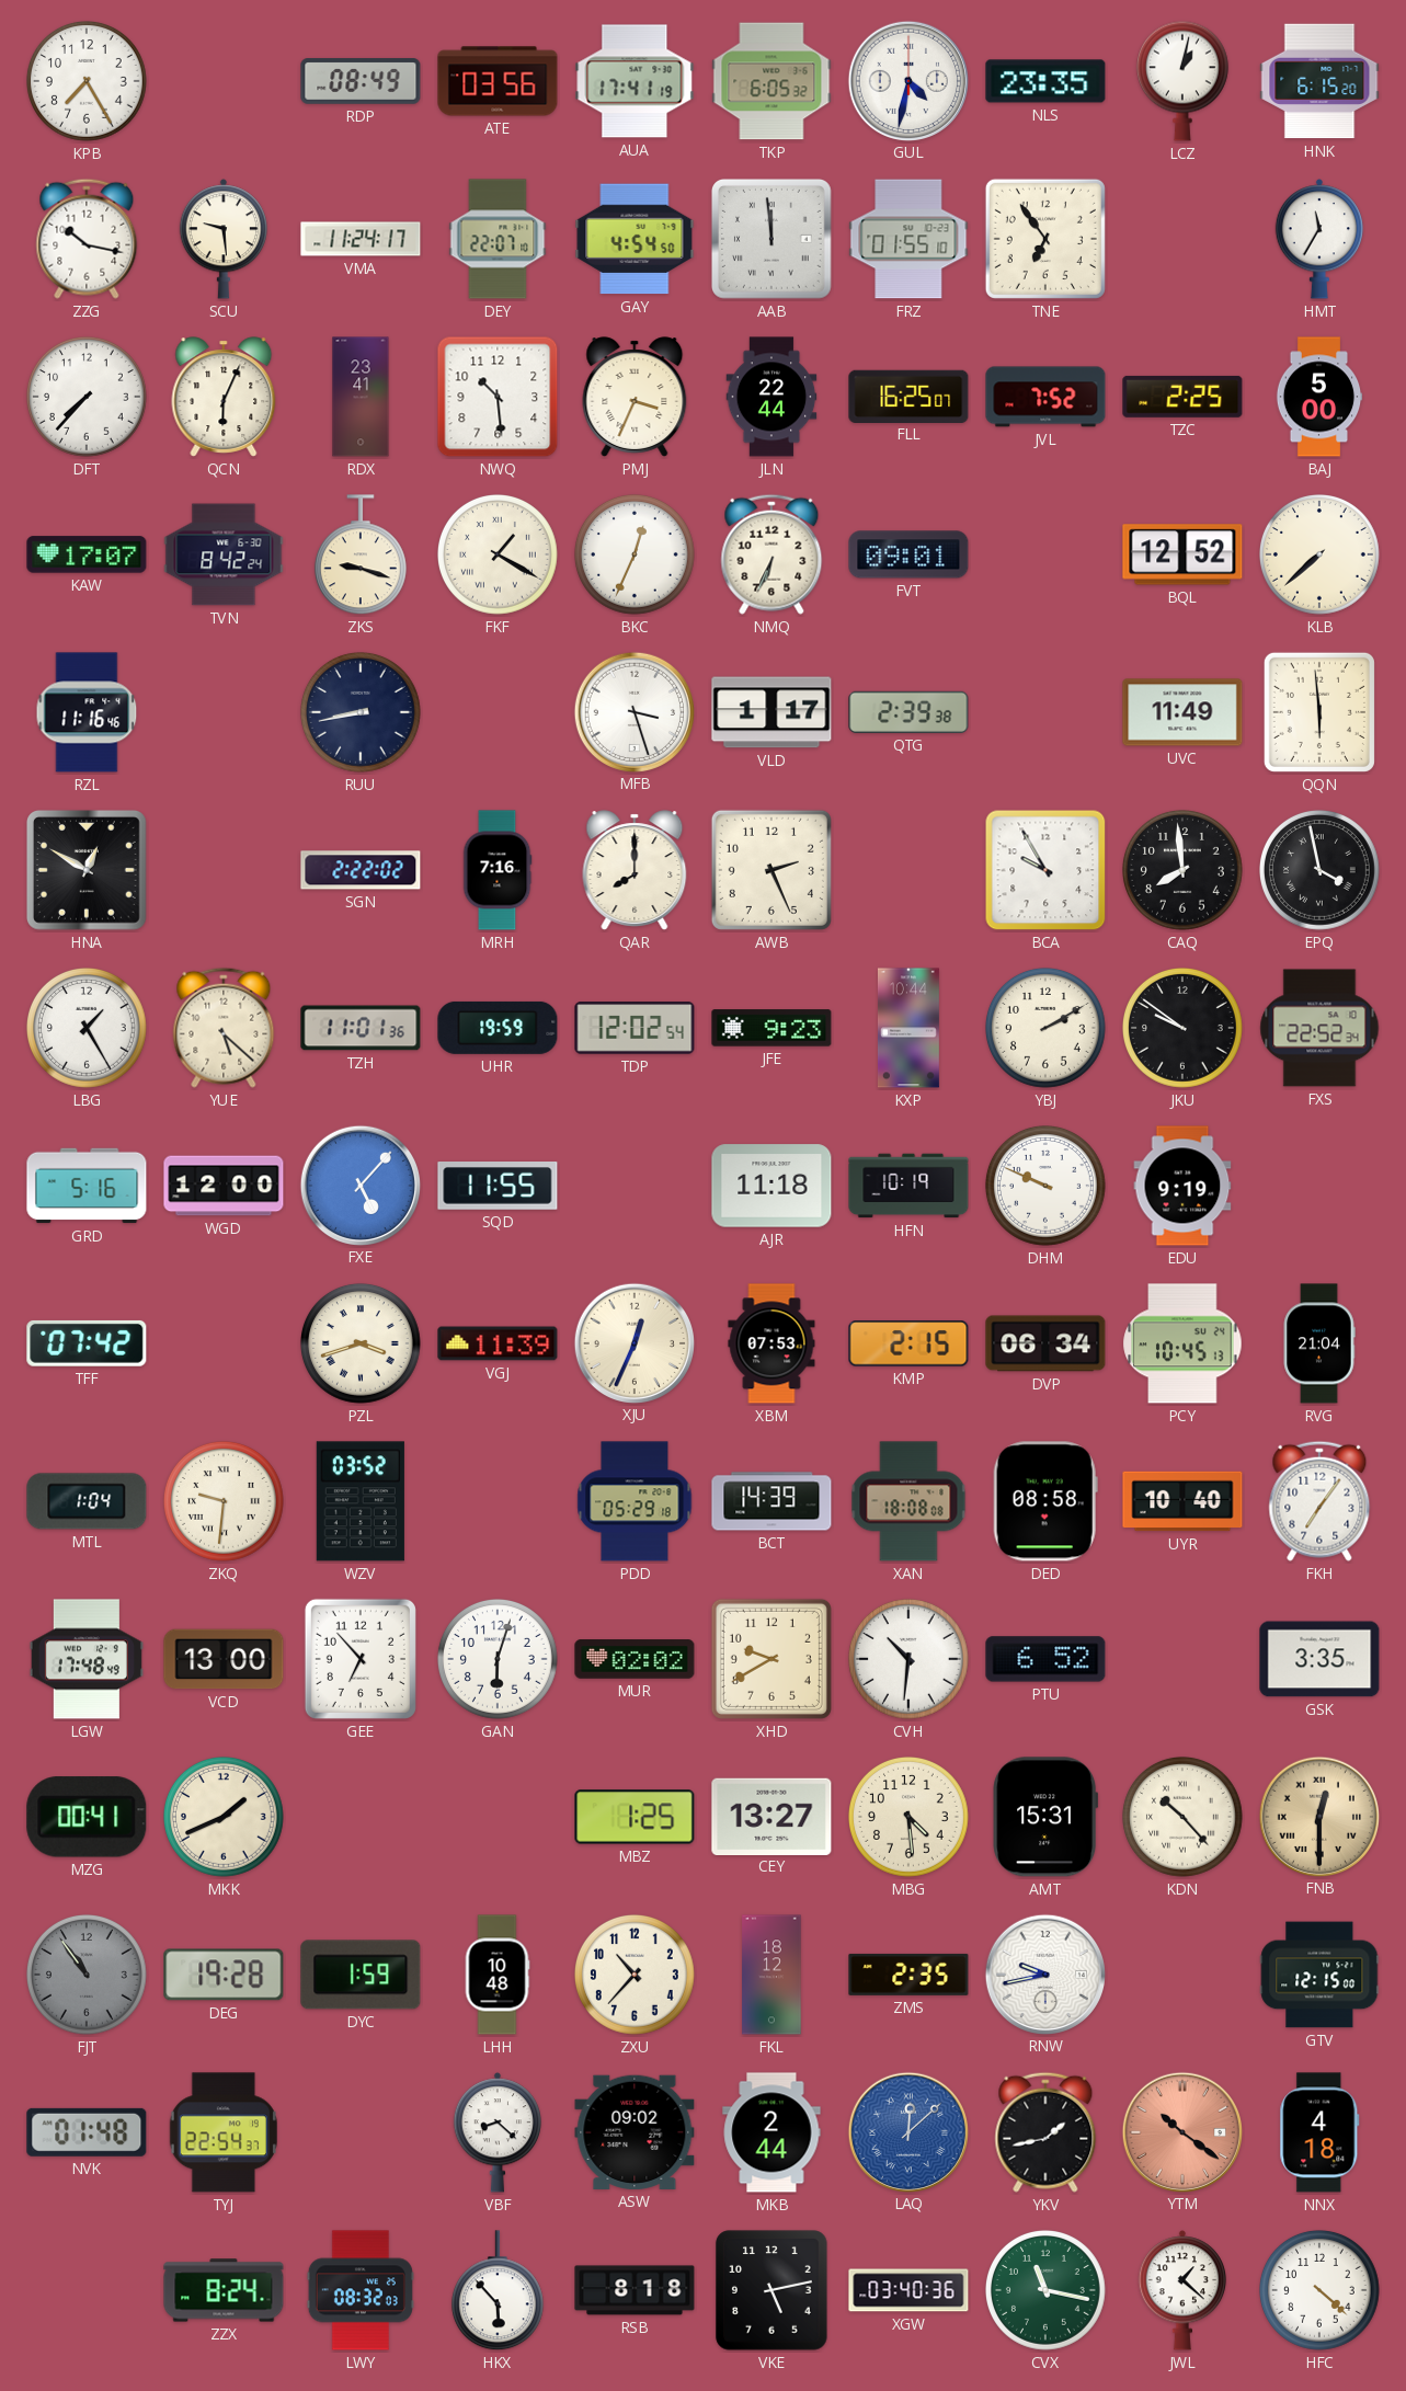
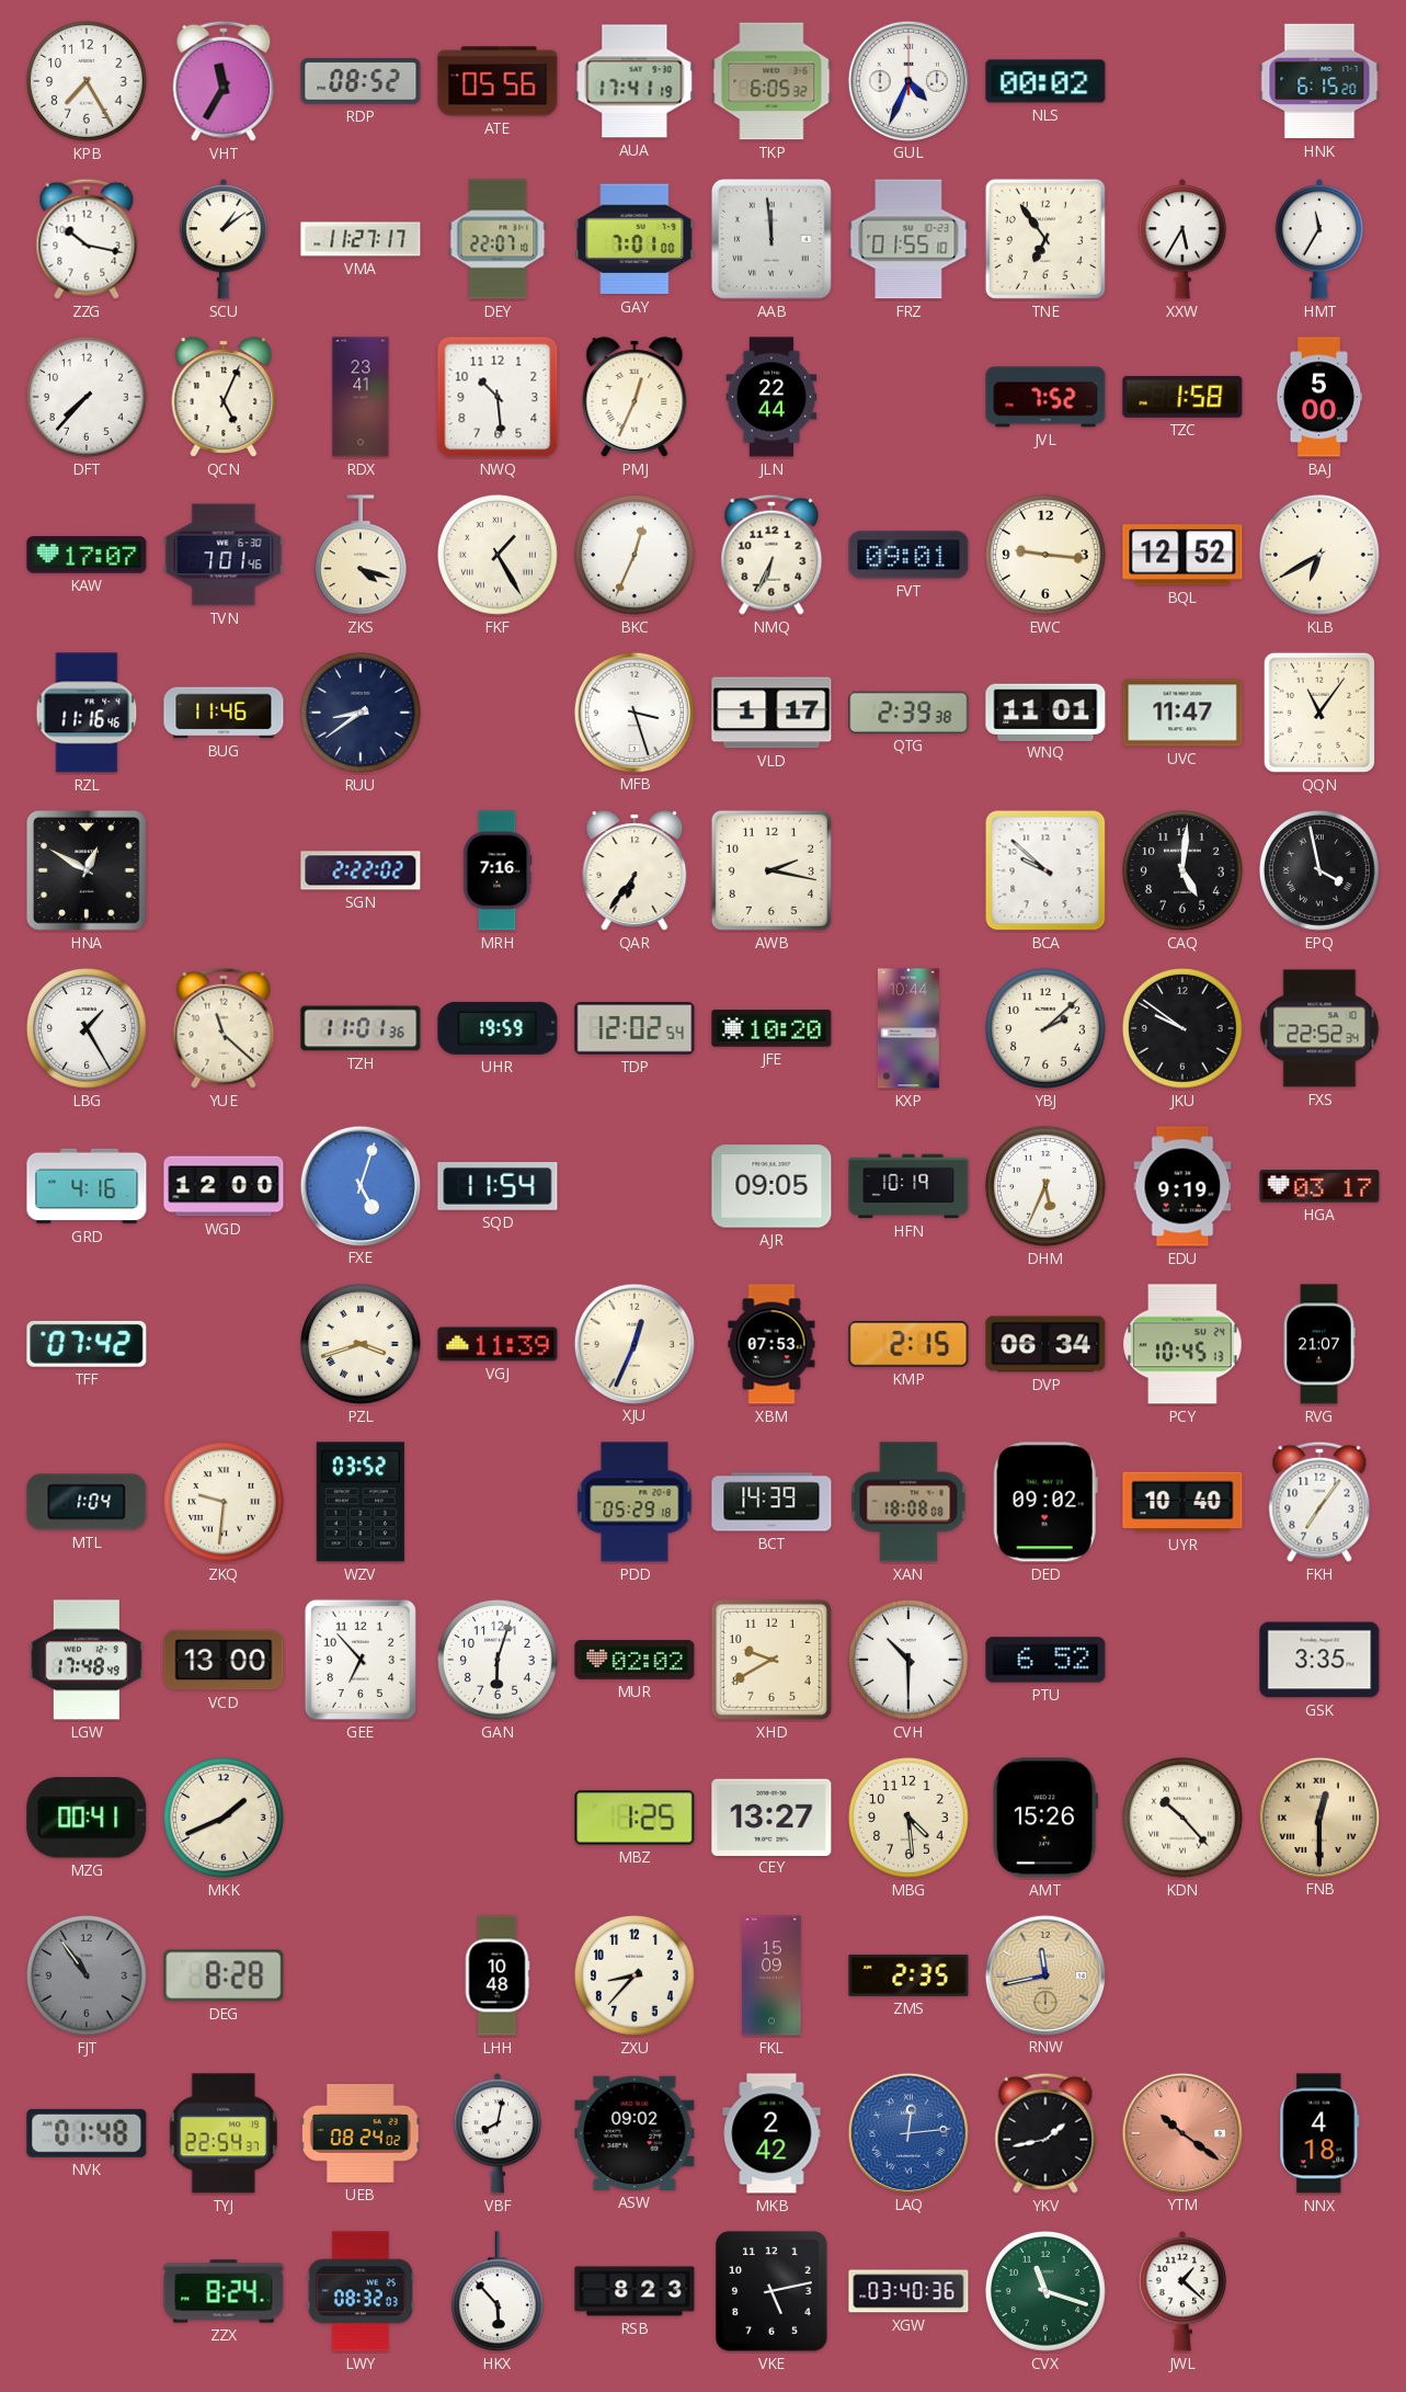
VHT: none -> 11:35
RDP: 08:49 -> 08:52
ATE: 03:56 -> 05:56
GUL: 4:32 -> 4:34
NLS: 23:35 -> 00:02
LCZ: 1:02 -> none
SCU: 9:29 -> 1:09
VMA: 11:24 -> 11:27
GAY: 4:54 -> 7:01
XXW: none -> 5:35
QCN: 6:04 -> 5:04
PMJ: 3:34 -> 12:34
FLL: 16:25 -> none
TZC: 2:25 -> 1:58
TVN: 8:42 -> 7:01
ZKS: 9:18 -> 4:18
FKF: 1:20 -> 1:25
EWC: none -> 9:16
KLB: 7:38 -> 6:40
BUG: none -> 11:46
RUU: 8:43 -> 8:39
WNQ: none -> 11:01
UVC: 11:49 -> 11:47
QQN: 5:59 -> 11:06
QAR: 8:00 -> 6:36
AWB: 2:26 -> 2:17
BCA: 9:55 -> 9:52
CAQ: 7:59 -> 5:01
YUE: 5:22 -> 11:22
JFE: 9:23 -> 10:20
YBJ: 2:10 -> 2:08
GRD: 5:16 -> 4:16
FXE: 5:07 -> 5:03
SQD: 11:55 -> 11:54
AJR: 11:18 -> 09:05
DHM: 9:49 -> 5:34
HGA: none -> 03:17
RVG: 21:04 -> 21:07
DED: 08:58 -> 09:02
CVH: 10:31 -> 10:30
AMT: 15:31 -> 15:26
DEG: 19:28 -> 8:28
DYC: 1:59 -> none
ZXU: 10:37 -> 8:37
FKL: 18:12 -> 15:09
RNW: 9:43 -> 11:43
RNW dial: white -> champagne
GTV: 12:15 -> none
UEB: none -> 08:24
VBF: 8:22 -> 8:02
MKB: 2:44 -> 2:42
LAQ: 12:08 -> 12:14
RSB: 8:18 -> 8:23
CVX: 11:17 -> 11:18
HFC: 4:22 -> none
